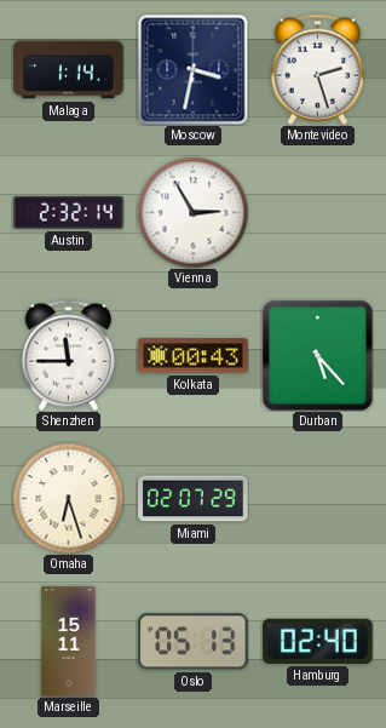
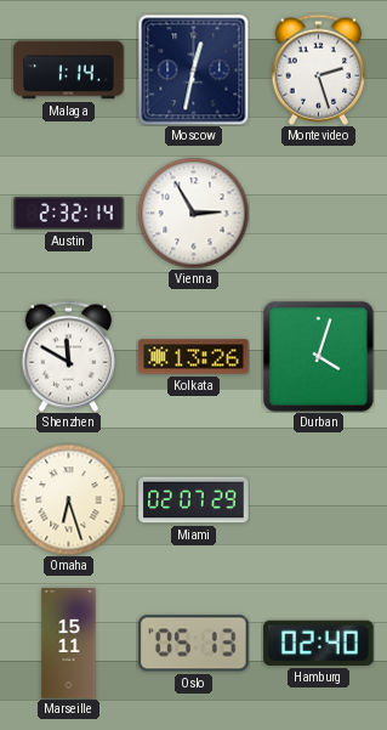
Moscow: 3:32 -> 12:32
Shenzhen: 11:45 -> 11:50
Kolkata: 00:43 -> 13:26
Durban: 5:23 -> 4:03
